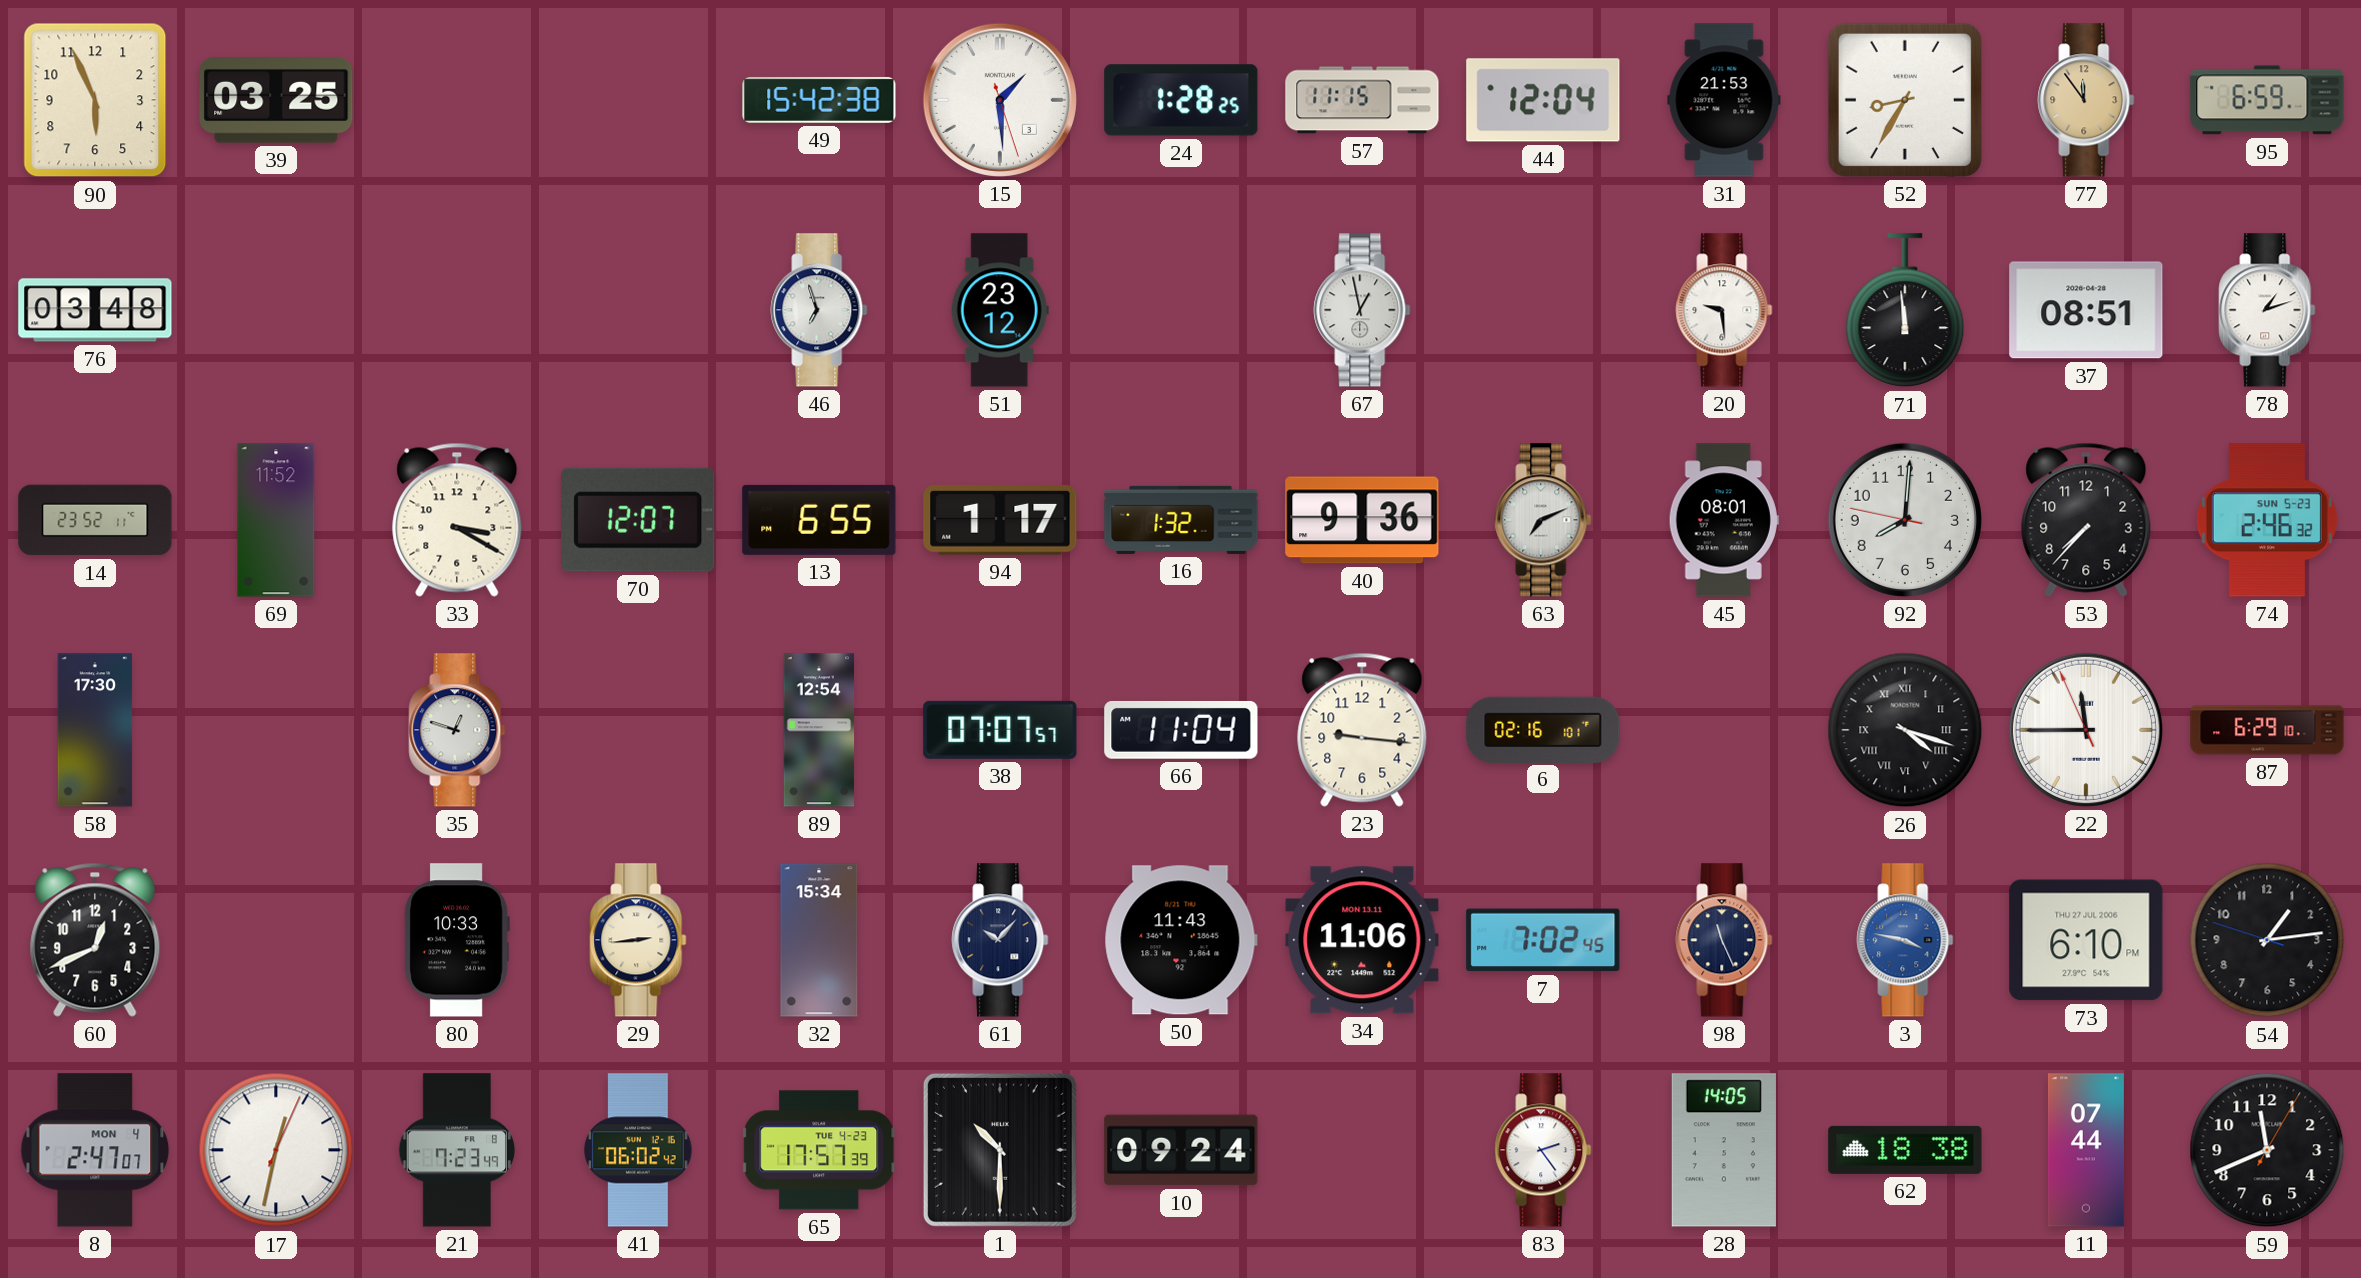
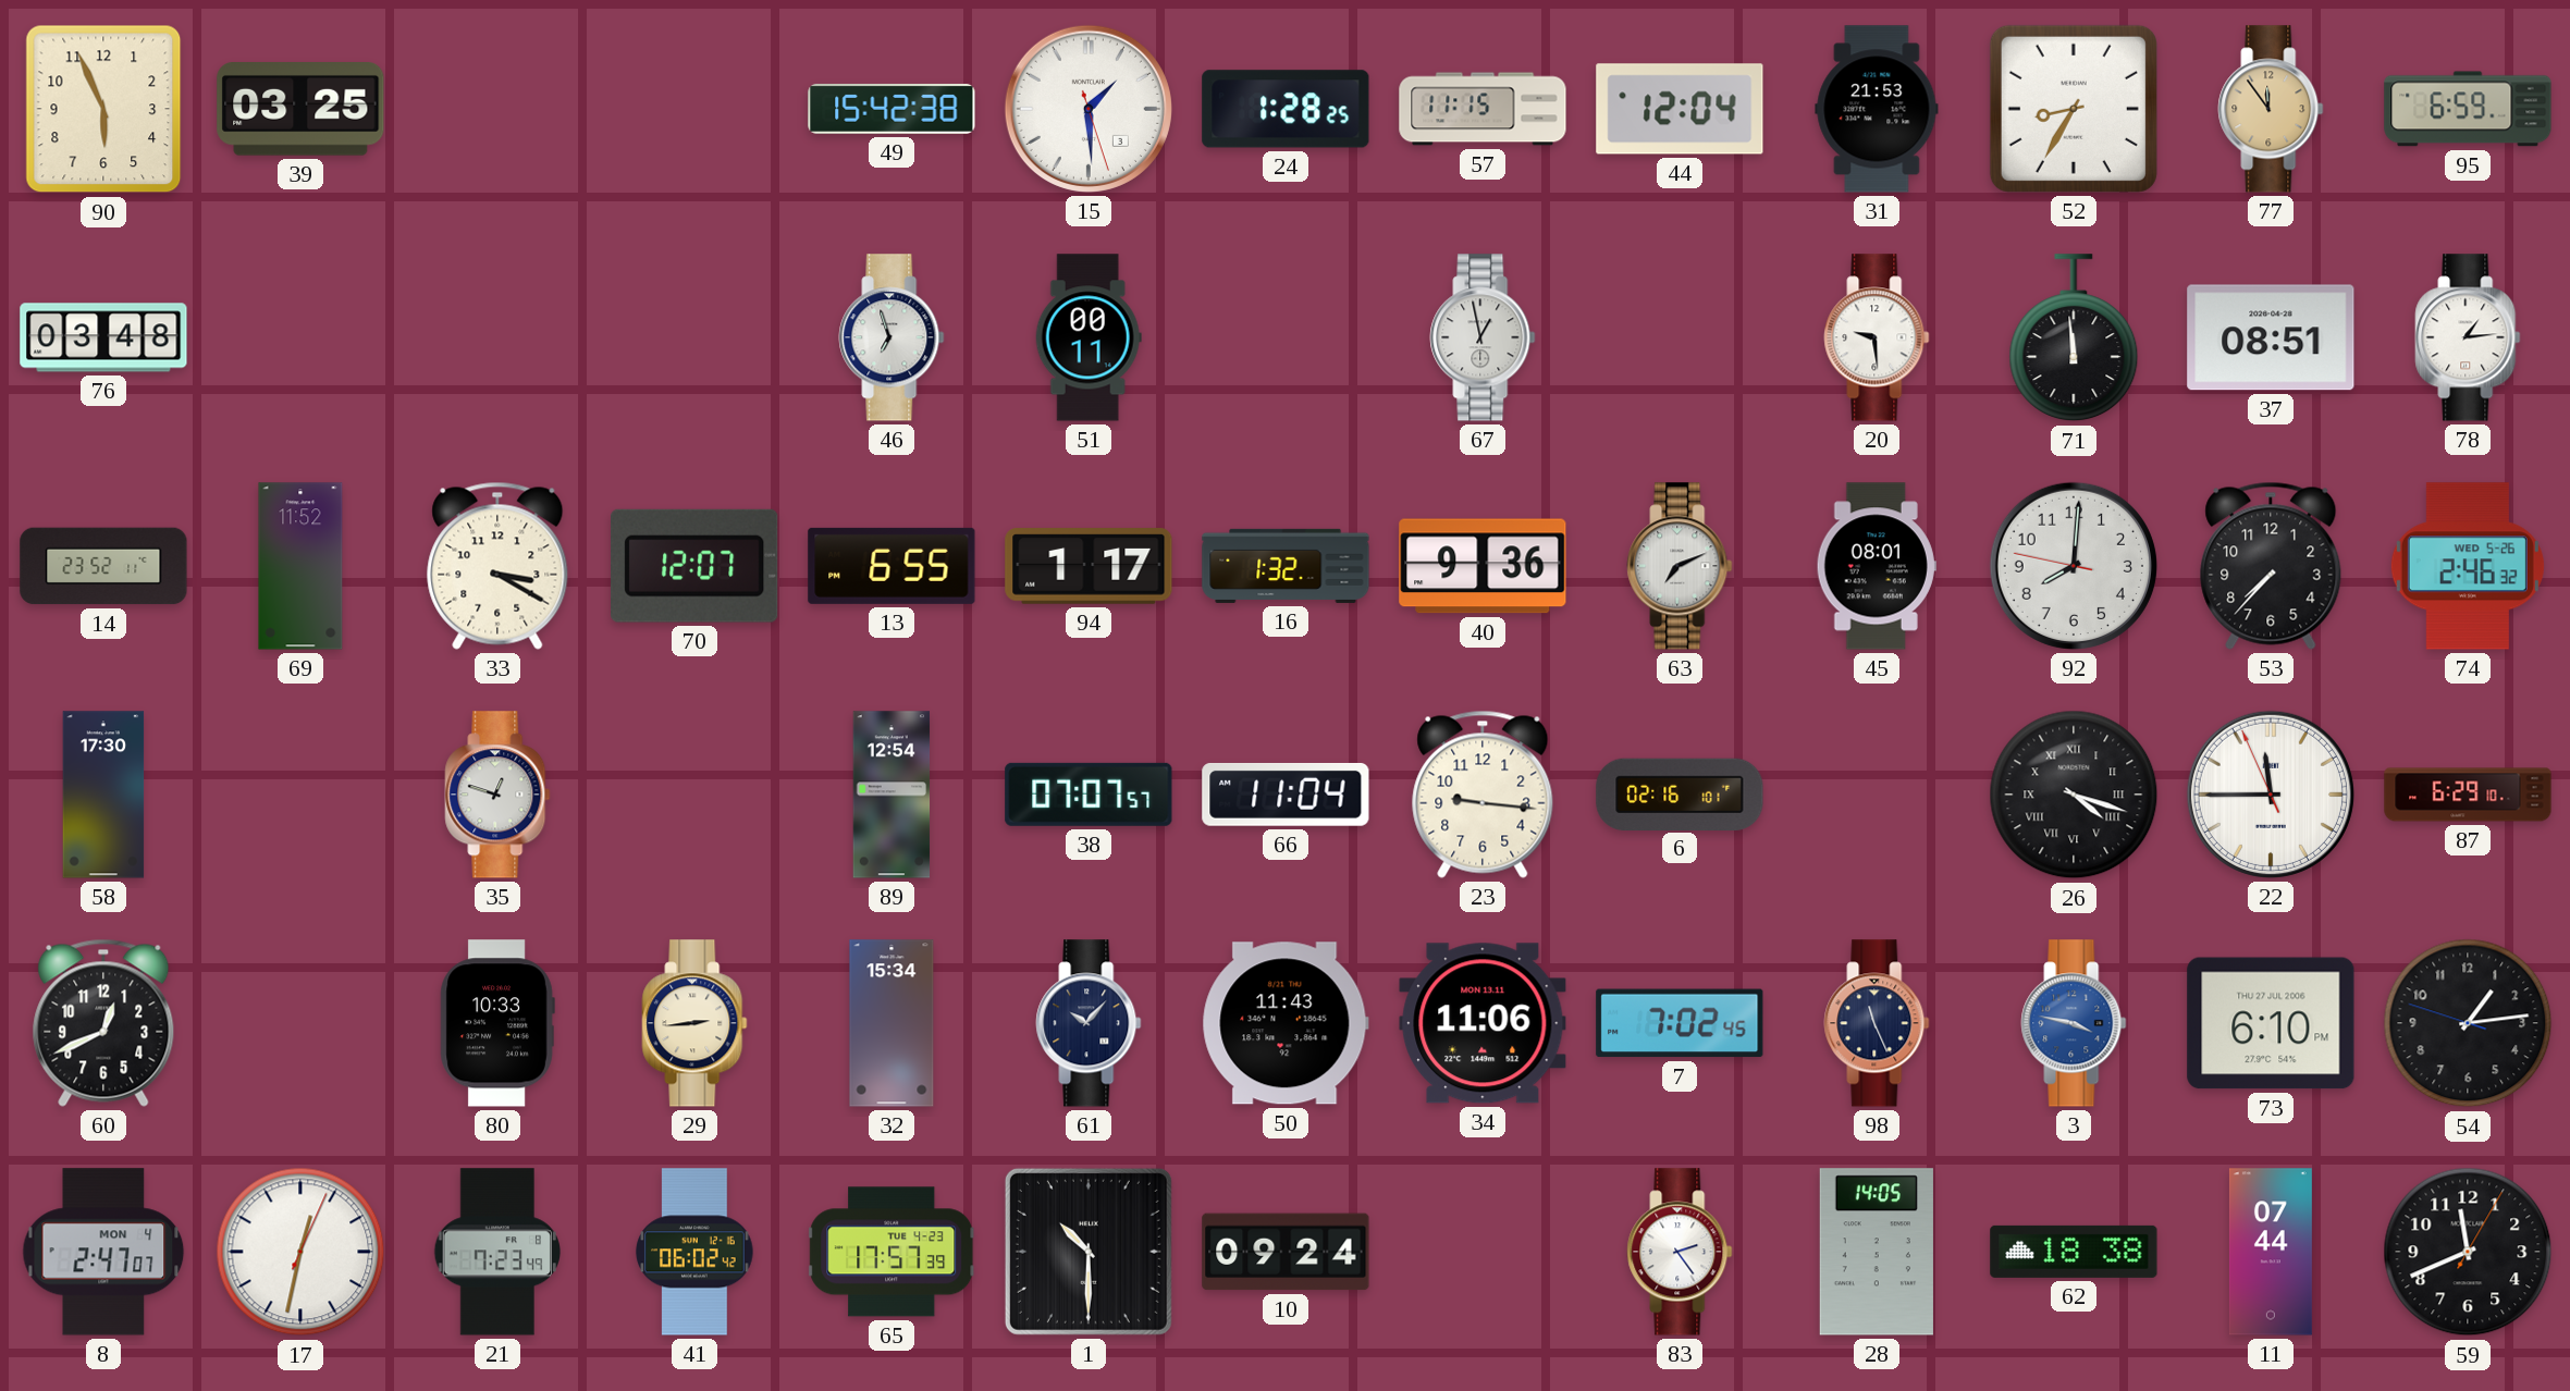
51: 23:12 -> 00:11
78: 1:12 -> 1:14
74 date: SUN 5-23 -> WED 5-26
